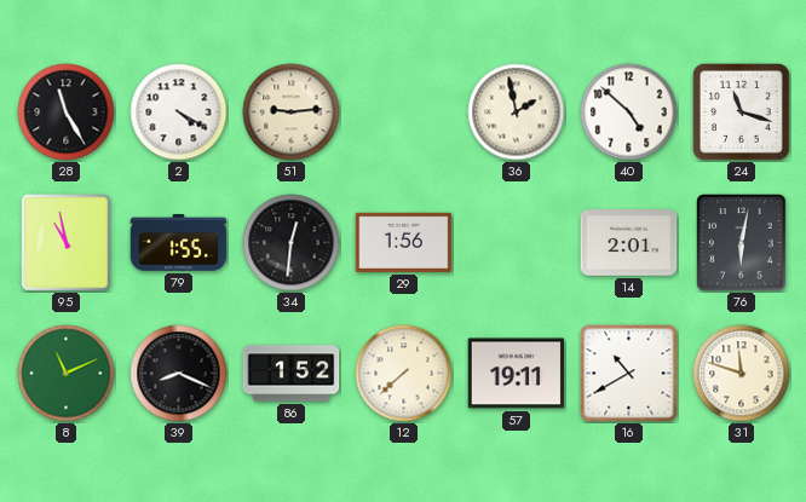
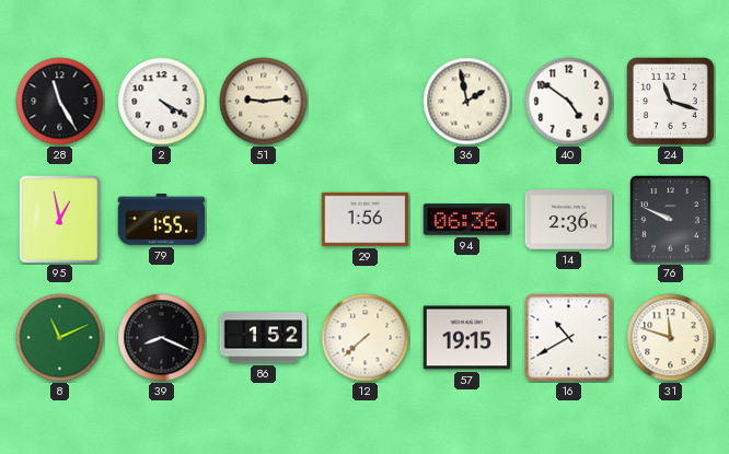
40: 4:52 -> 4:51
95: 10:58 -> 12:58
34: 12:31 -> none
94: none -> 06:36
14: 2:01 -> 2:36
76: 6:02 -> 9:49
57: 19:11 -> 19:15
